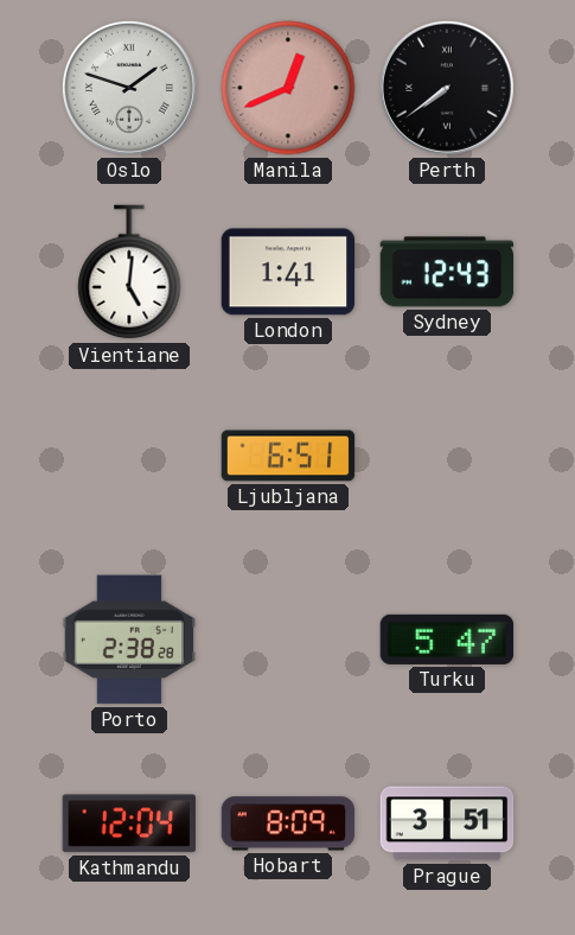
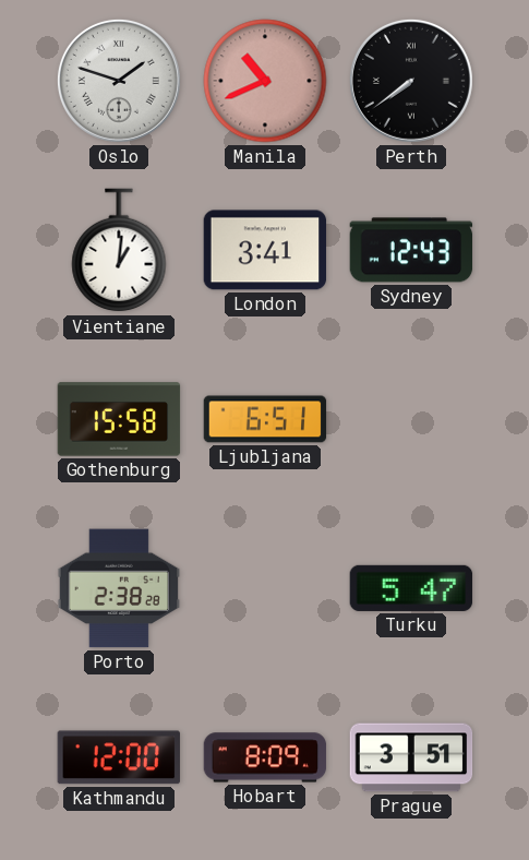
Manila: 12:41 -> 10:41
Vientiane: 5:01 -> 1:01
London: 1:41 -> 3:41
Gothenburg: none -> 15:58
Kathmandu: 12:04 -> 12:00
